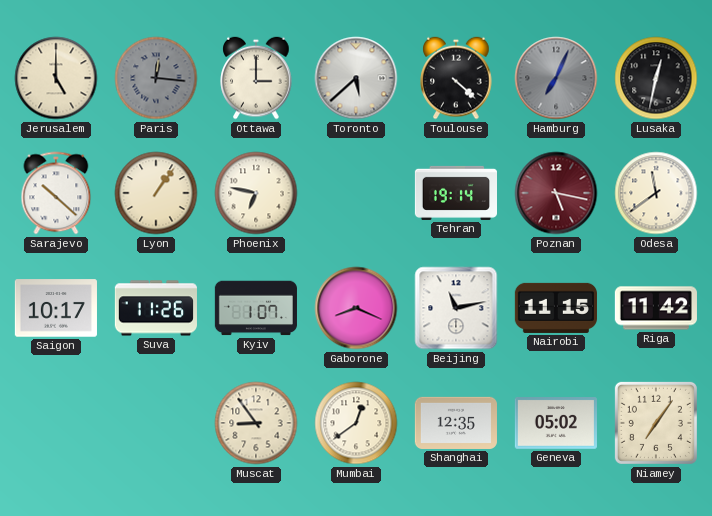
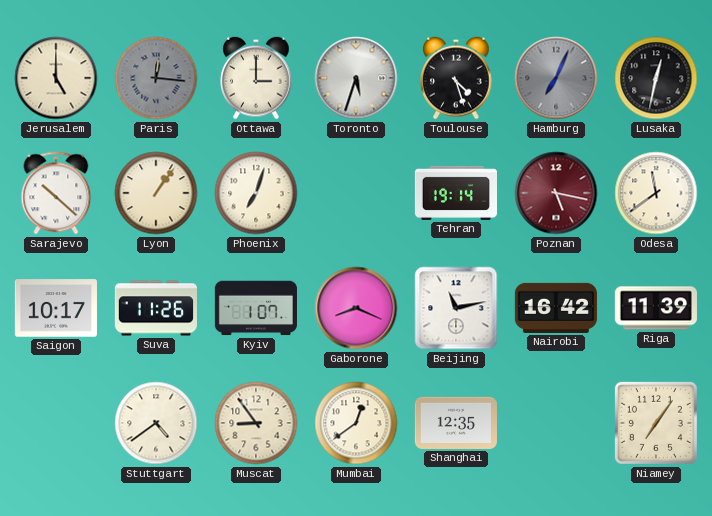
Toronto: 5:38 -> 5:33
Toulouse: 4:22 -> 4:27
Phoenix: 6:47 -> 7:03
Nairobi: 11:15 -> 16:42
Riga: 11:42 -> 11:39
Stuttgart: none -> 4:39
Geneva: 05:02 -> none
